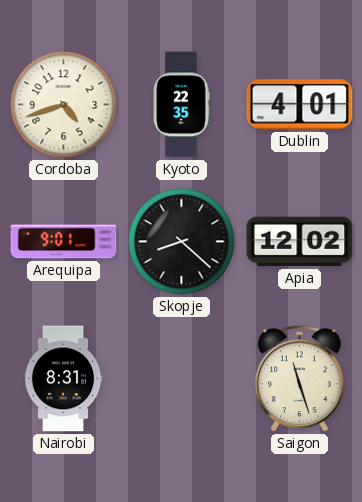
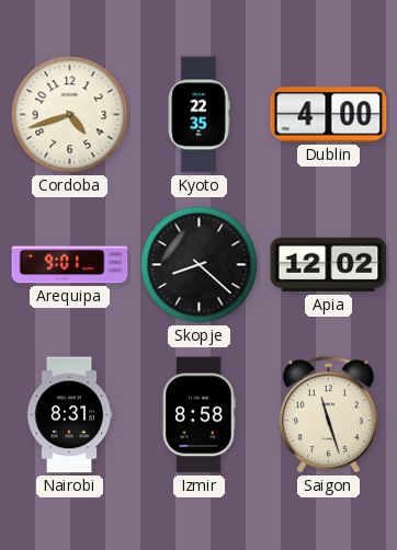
Dublin: 4:01 -> 4:00
Izmir: none -> 8:58
